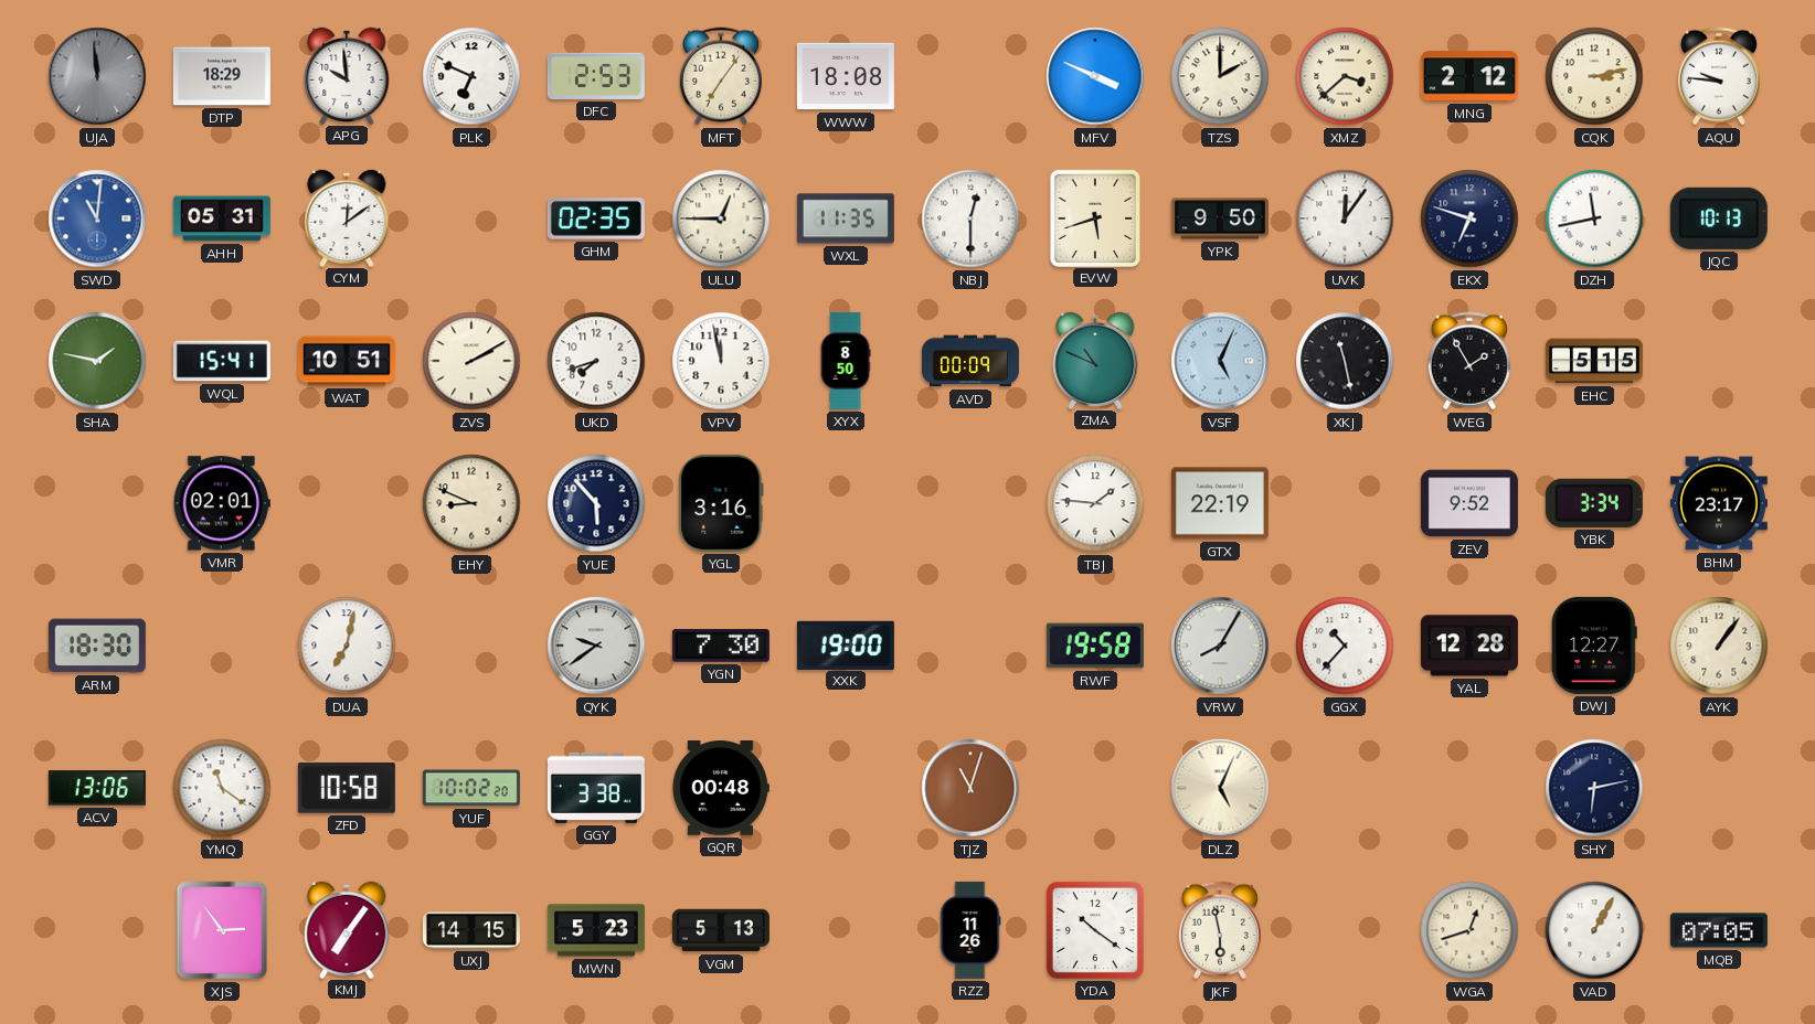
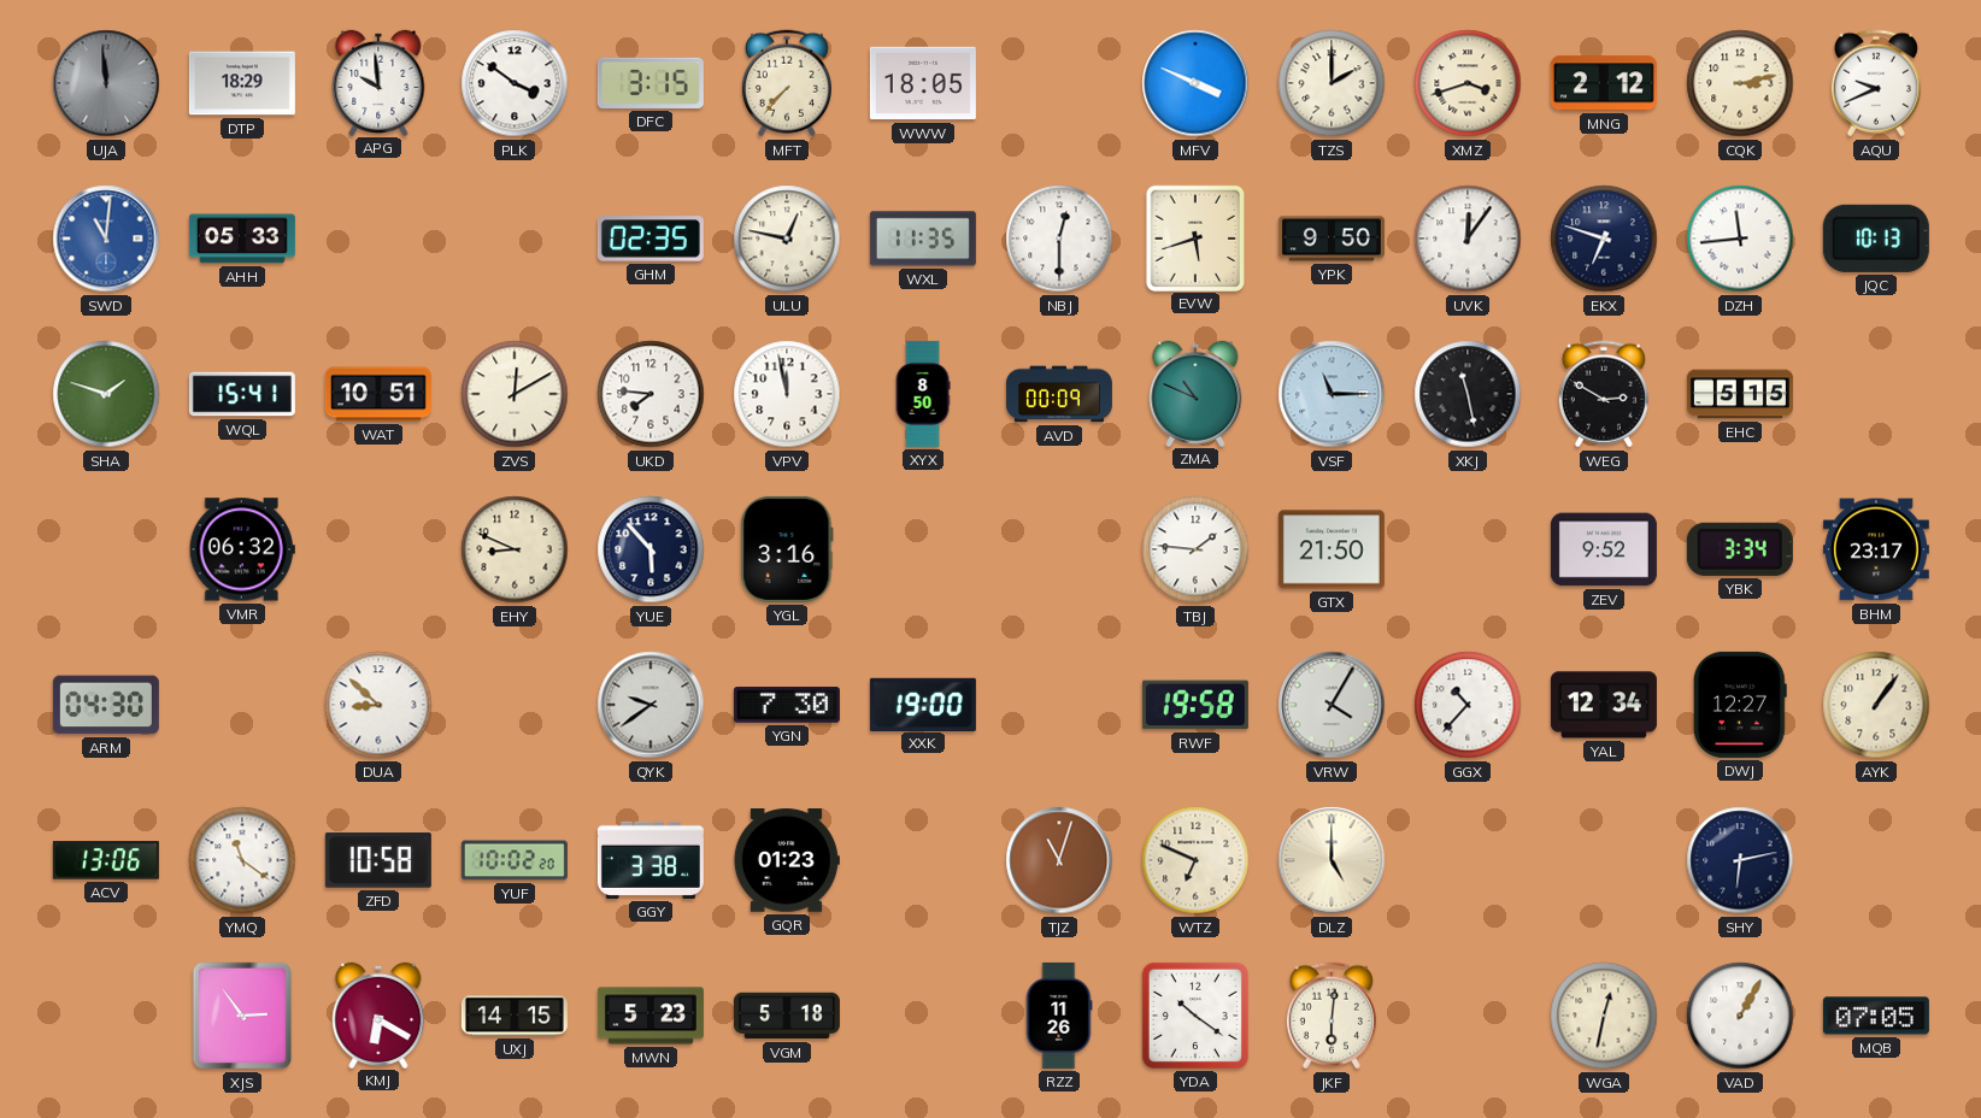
PLK: 6:49 -> 3:51
DFC: 2:53 -> 3:15
MFT: 7:06 -> 7:37
WWW: 18:08 -> 18:05
XMZ: 3:38 -> 3:42
AQU: 9:46 -> 9:41
AHH: 05:31 -> 05:33
CYM: 12:09 -> none
ULU: 12:45 -> 12:47
DZH: 11:43 -> 11:44
SHA: 1:47 -> 1:48
ZVS: 2:10 -> 12:10
UKD: 7:42 -> 7:46
VSF: 5:04 -> 11:15
WEG: 1:55 -> 2:50
VMR: 02:01 -> 06:32
GTX: 22:19 -> 21:50
ARM: 18:30 -> 04:30
DUA: 7:02 -> 8:52
VRW: 8:05 -> 4:05
YAL: 12:28 -> 12:34
GQR: 00:48 -> 01:23
WTZ: none -> 6:49
DLZ: 5:04 -> 5:00
KMJ: 7:06 -> 6:20
VGM: 5:13 -> 5:18
JKF: 5:58 -> 6:01
WGA: 12:42 -> 12:32
